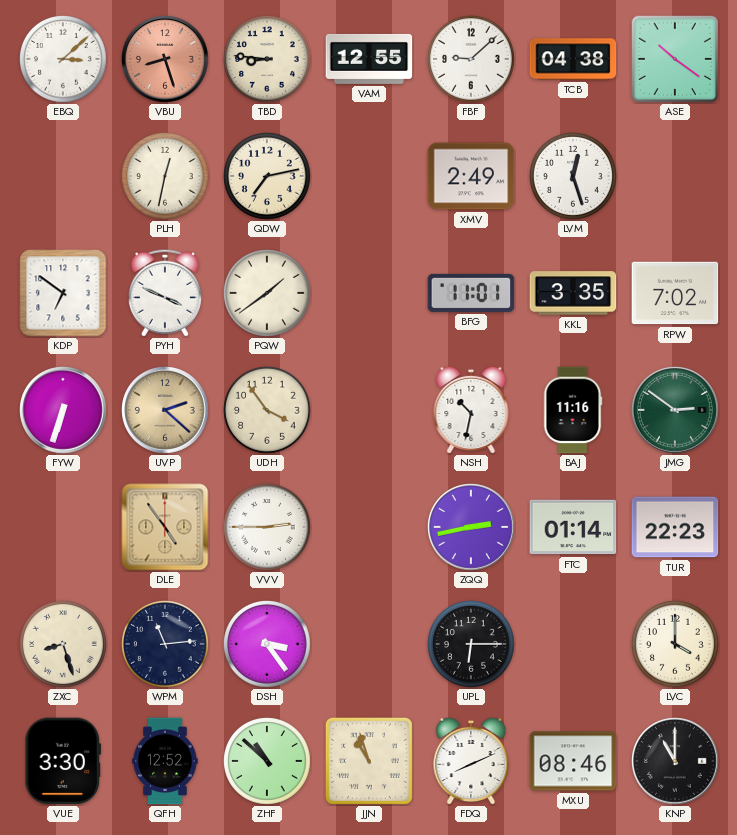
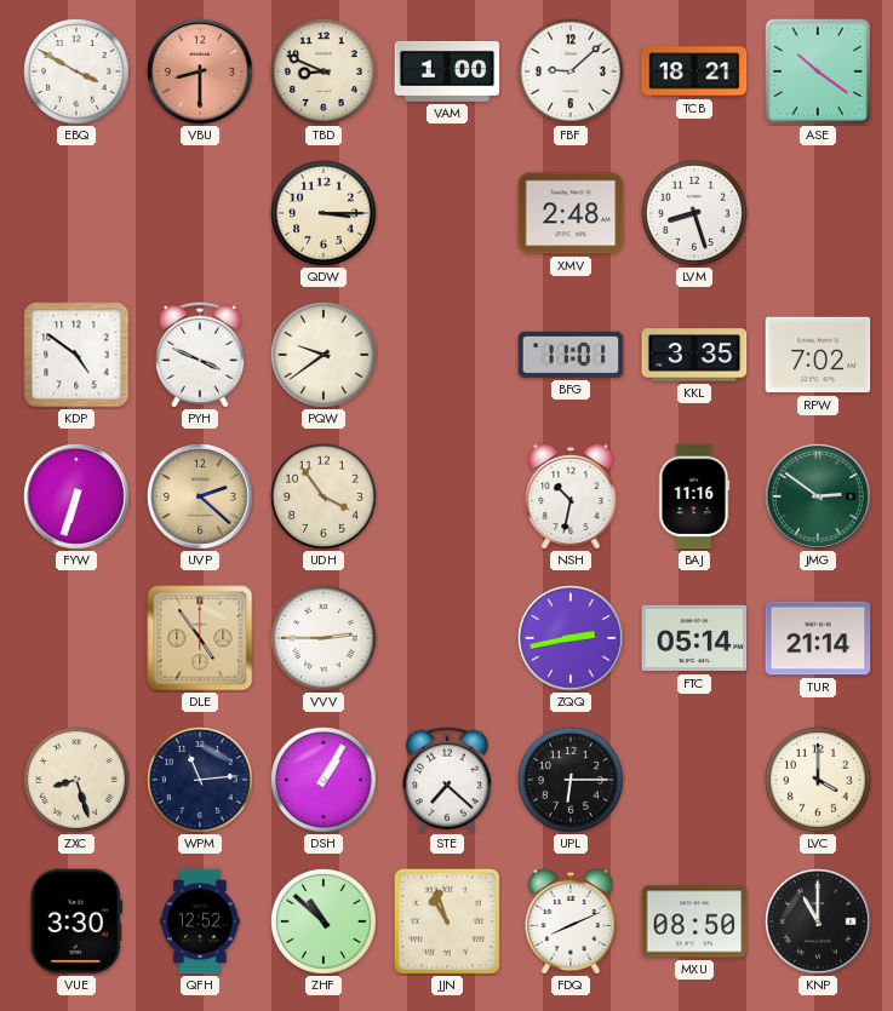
EBQ: 3:08 -> 3:50
VBU: 8:27 -> 8:30
TBD: 8:46 -> 8:49
VAM: 12:55 -> 1:00
TCB: 04:38 -> 18:21
PLH: 12:32 -> none
QDW: 7:13 -> 3:15
XMV: 2:49 -> 2:48
LVM: 12:27 -> 8:27
KDP: 6:51 -> 4:51
PQW: 1:39 -> 9:39
FTC: 01:14 -> 05:14
TUR: 22:23 -> 21:14
DSH: 3:24 -> 1:05
STE: none -> 7:22
MXU: 08:46 -> 08:50
